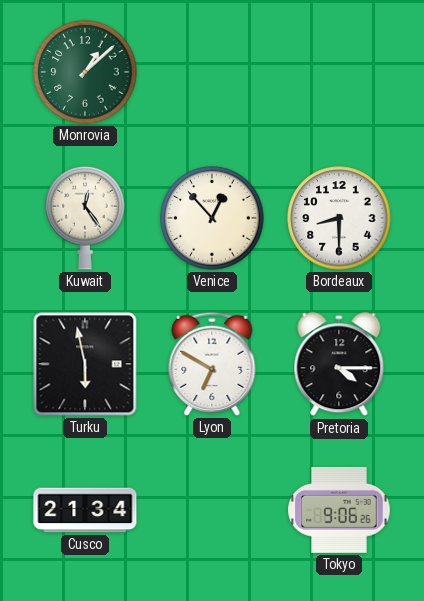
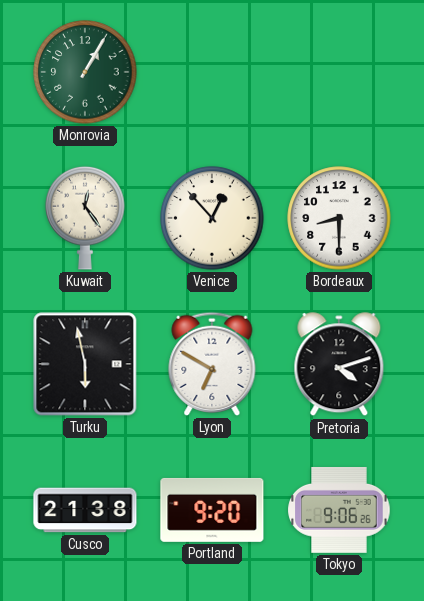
Monrovia: 1:08 -> 1:05
Pretoria: 4:15 -> 4:12
Cusco: 21:34 -> 21:38
Portland: none -> 9:20
